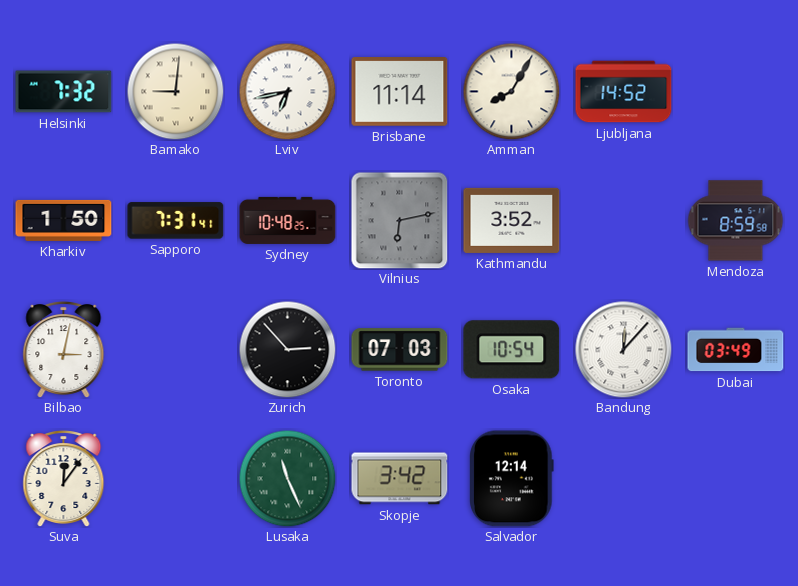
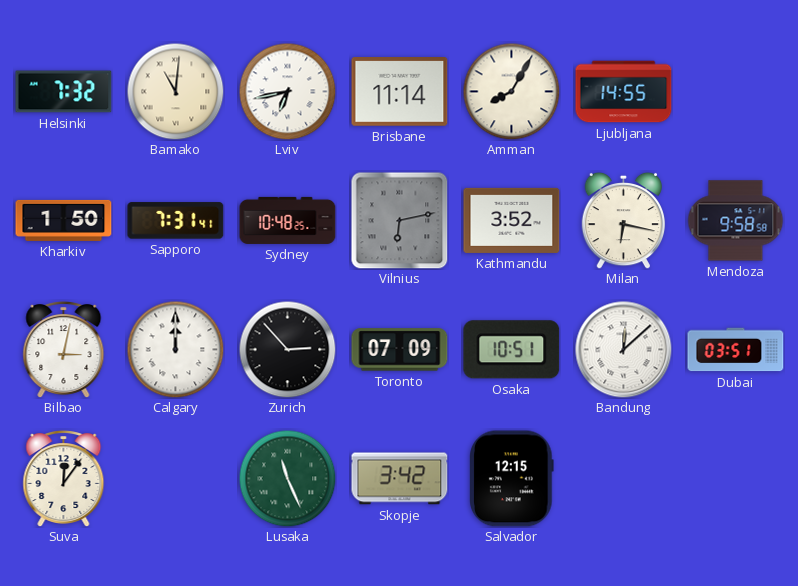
Bamako: 9:01 -> 11:01
Ljubljana: 14:52 -> 14:55
Milan: none -> 6:17
Mendoza: 8:59 -> 9:58
Calgary: none -> 12:00
Toronto: 07:03 -> 07:09
Osaka: 10:54 -> 10:51
Bandung: 12:07 -> 12:08
Dubai: 03:49 -> 03:51
Salvador: 12:14 -> 12:15
